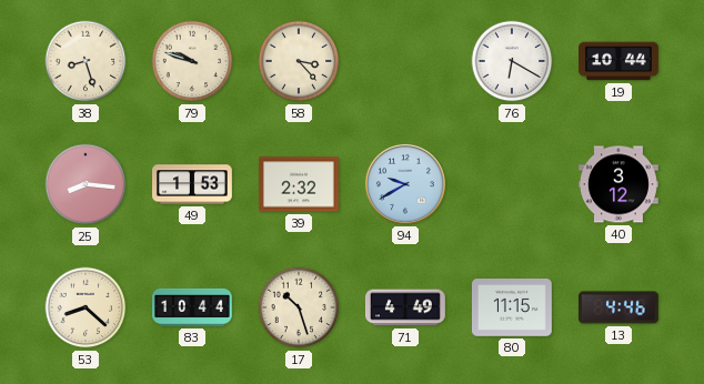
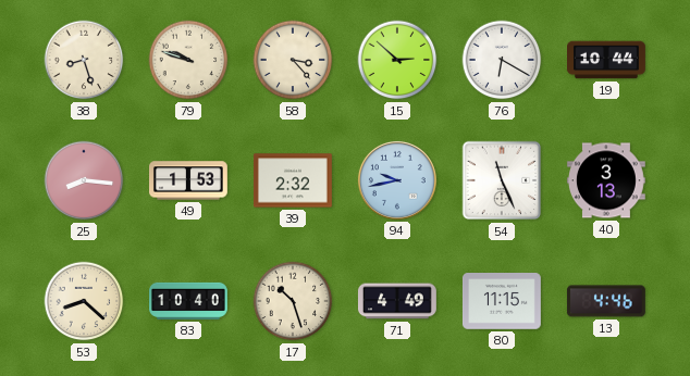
15: none -> 2:52
94: 9:40 -> 9:43
54: none -> 11:26
40: 3:12 -> 3:13
83: 10:44 -> 10:40
